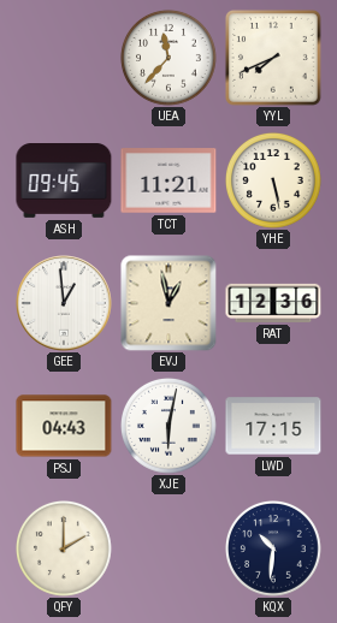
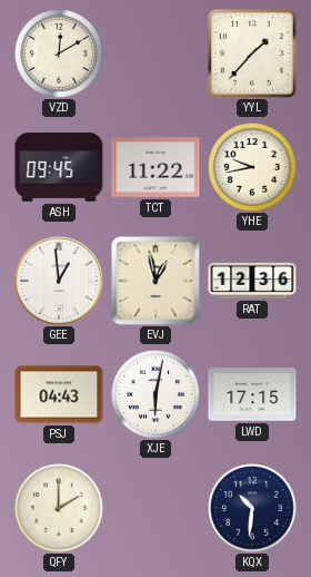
VZD: none -> 12:10
UEA: 11:37 -> none
YYL: 7:41 -> 1:37
TCT: 11:21 -> 11:22
YHE: 5:28 -> 9:43
